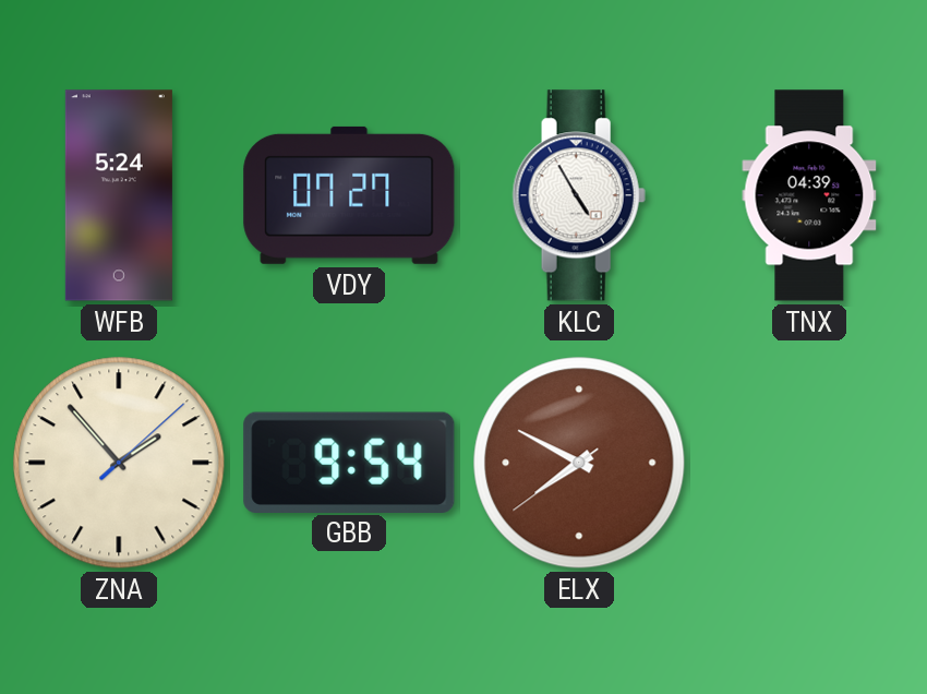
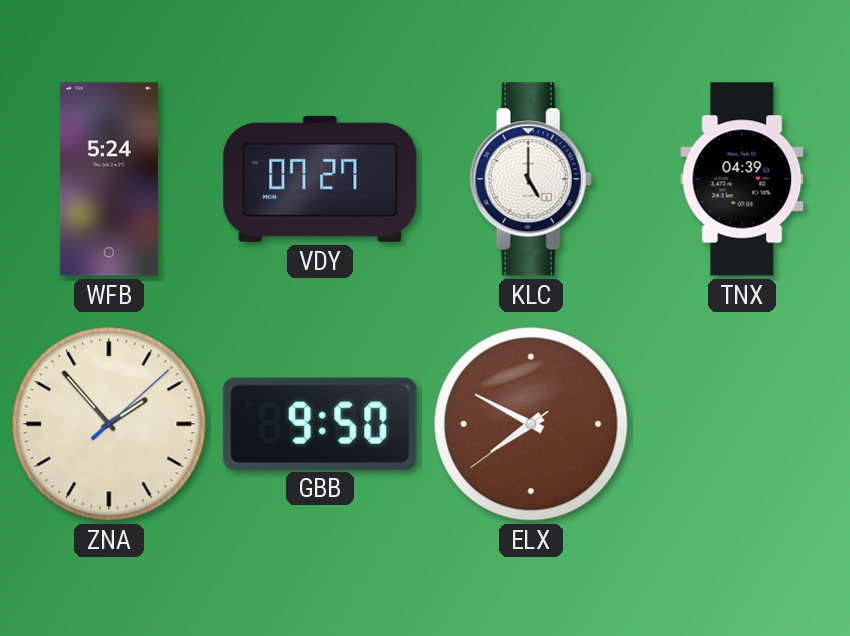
KLC: 4:55 -> 5:00
GBB: 9:54 -> 9:50
